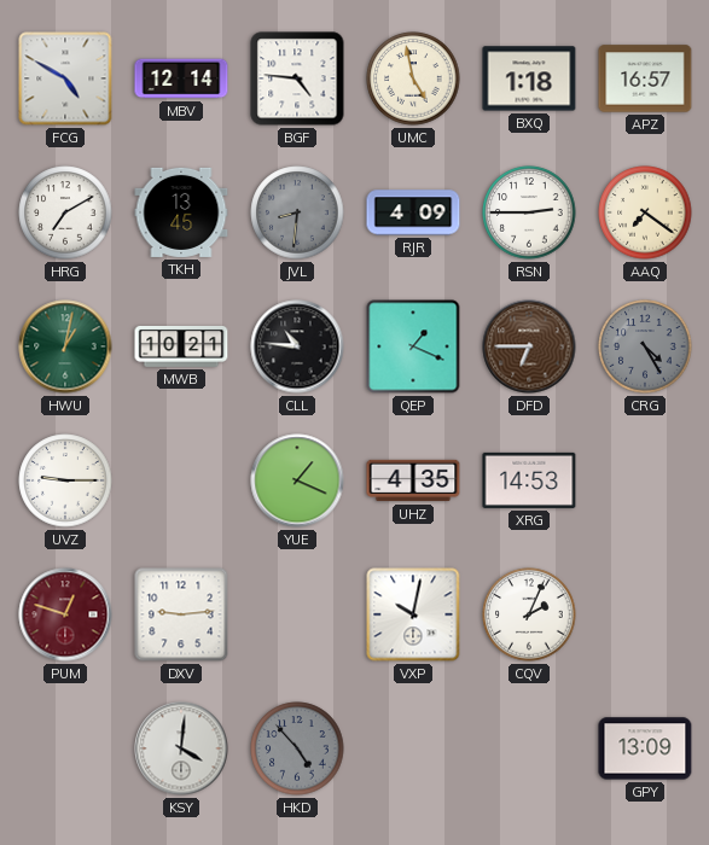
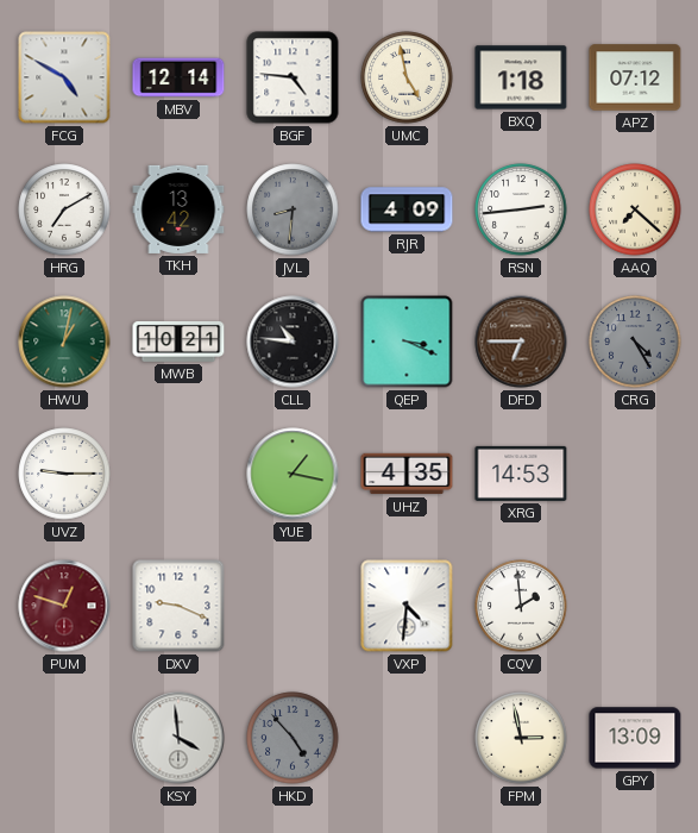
APZ: 16:57 -> 07:12
TKH: 13:45 -> 13:42
RSN: 2:45 -> 2:44
AAQ: 7:21 -> 7:22
QEP: 1:19 -> 3:19
YUE: 1:19 -> 1:17
DXV: 9:14 -> 9:19
VXP: 10:02 -> 4:31
CQV: 2:04 -> 1:59
KSY: 4:01 -> 3:59
FPM: none -> 2:58
